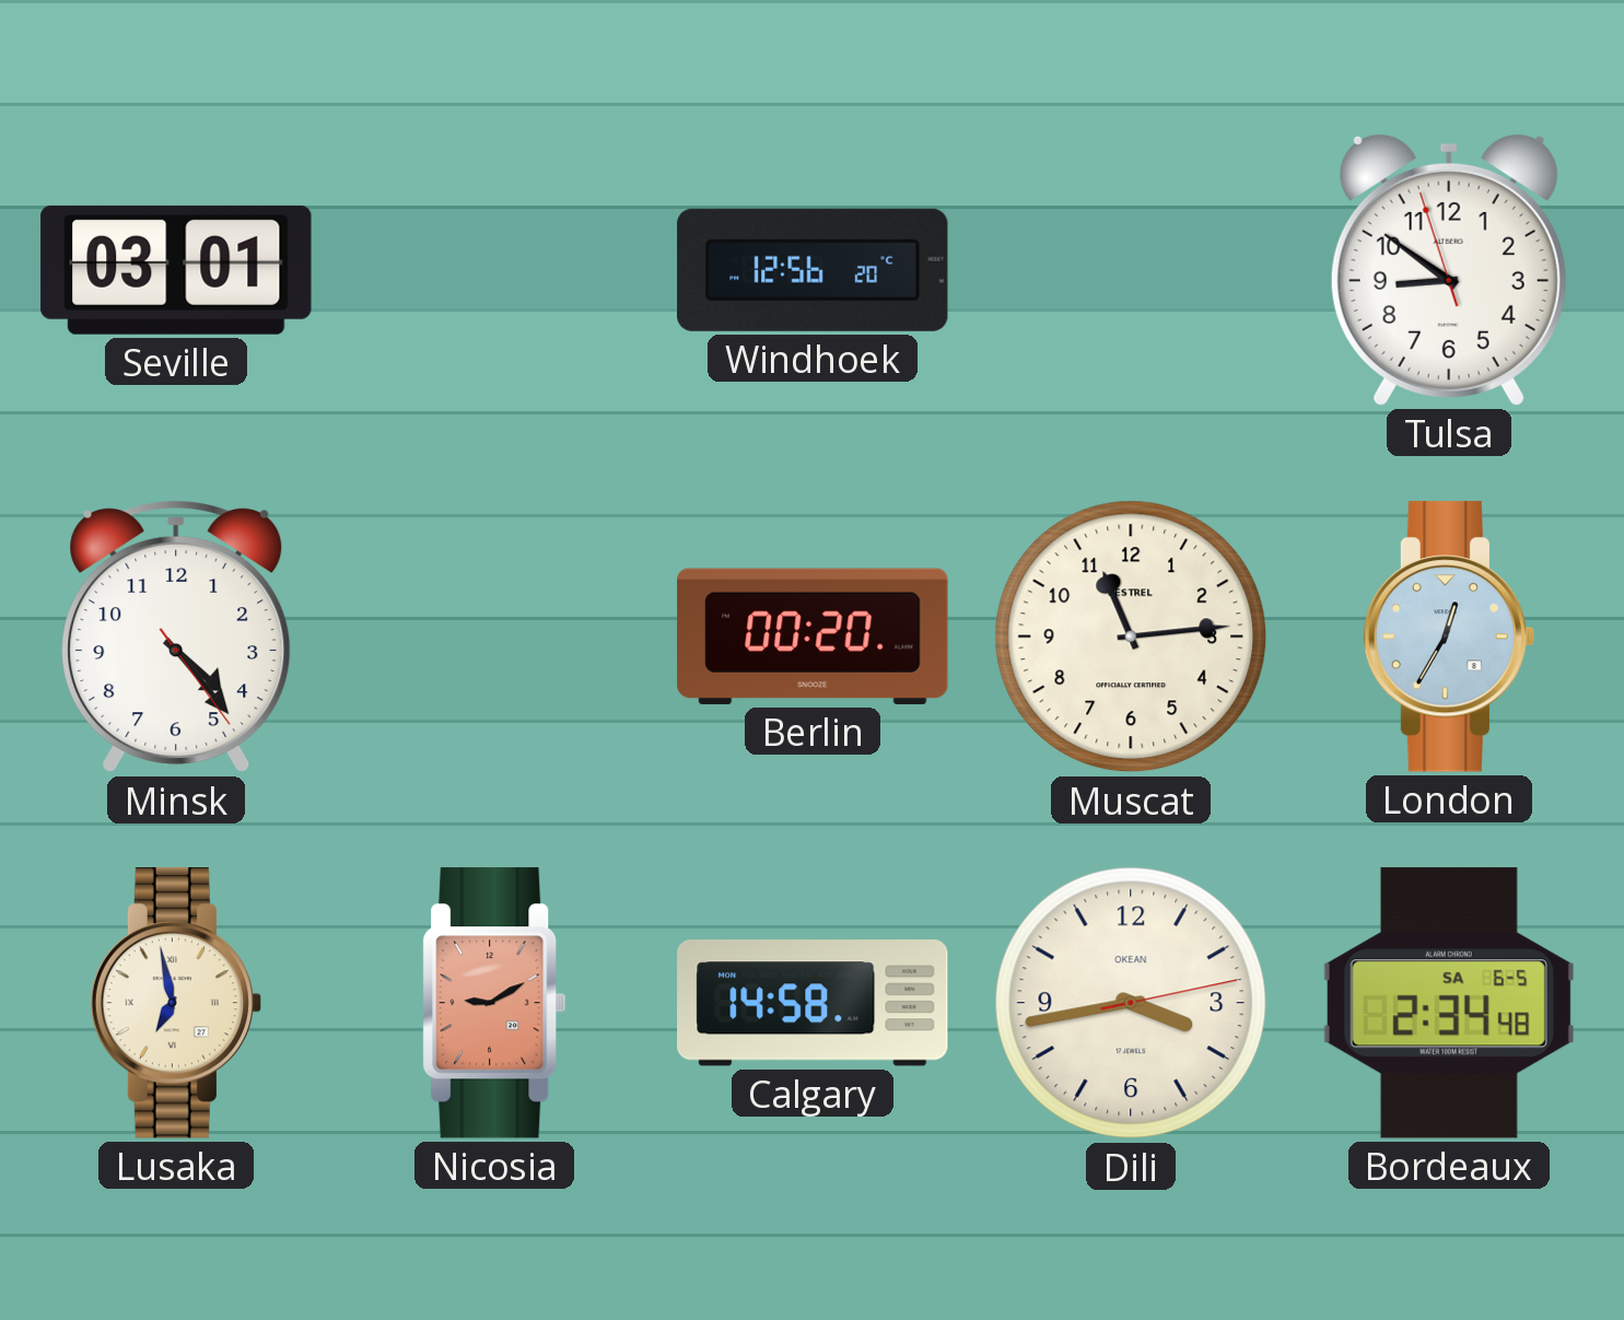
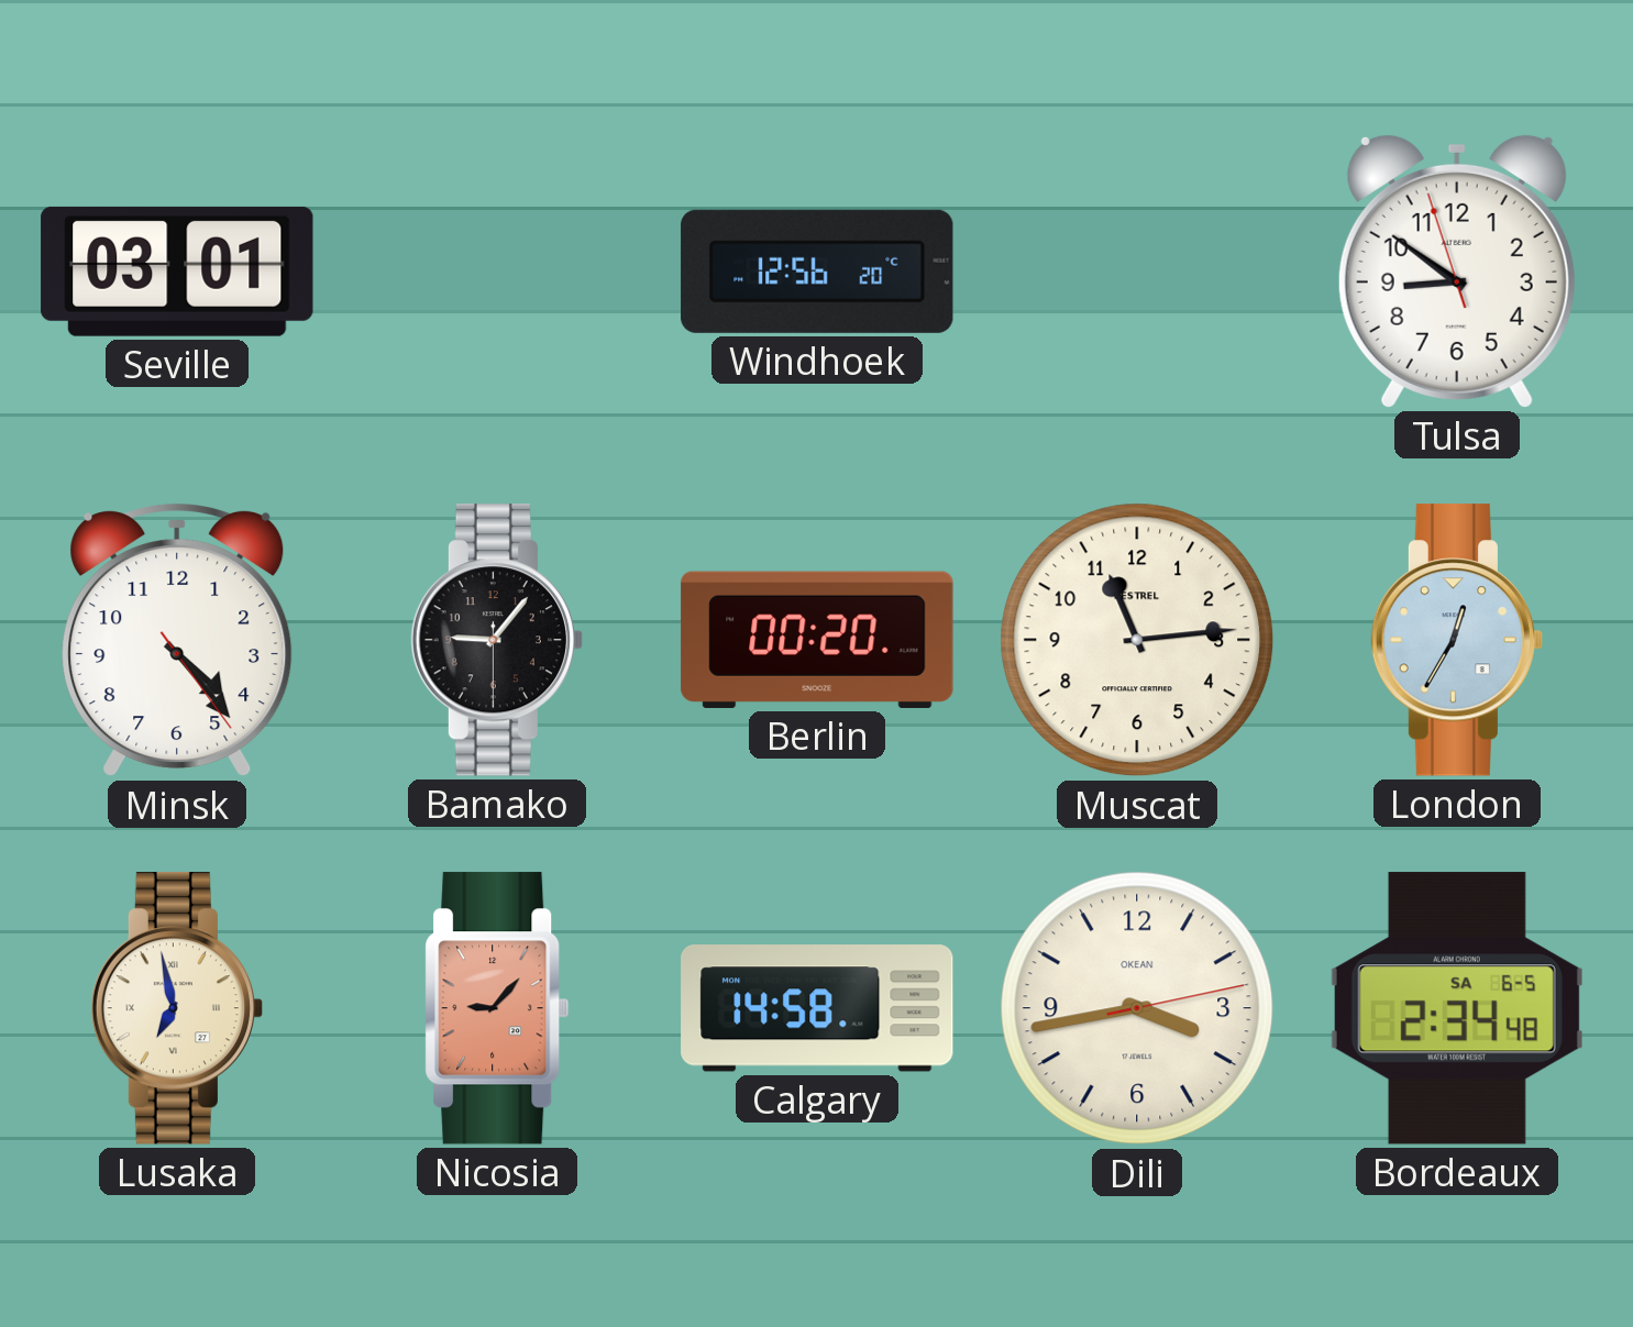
Bamako: none -> 9:06
Nicosia: 9:10 -> 9:07
